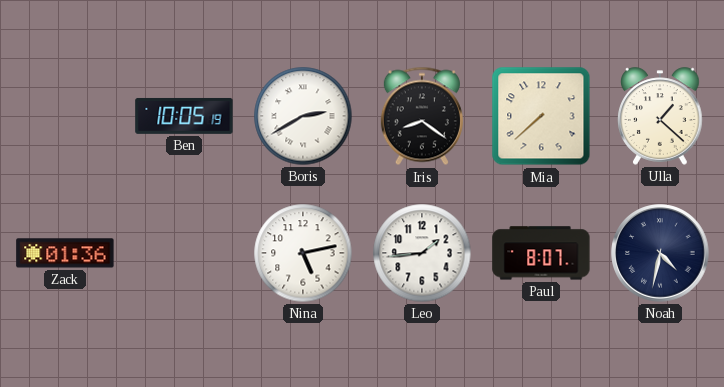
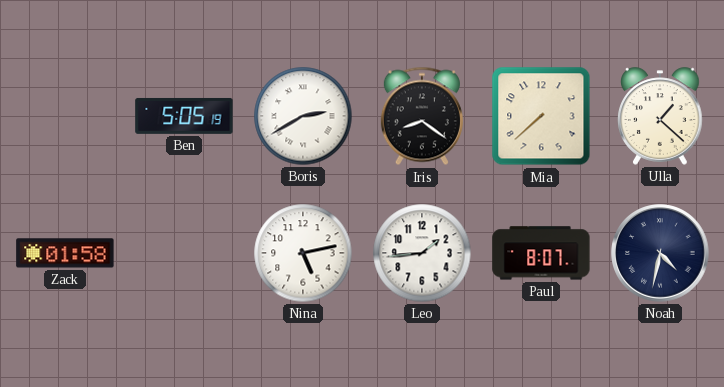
Ben: 10:05 -> 5:05
Zack: 01:36 -> 01:58
